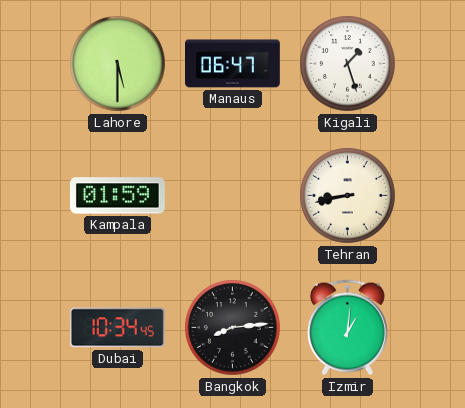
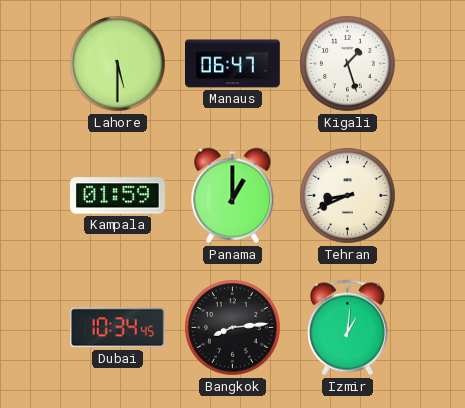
Panama: none -> 1:00
Tehran: 8:43 -> 8:41
